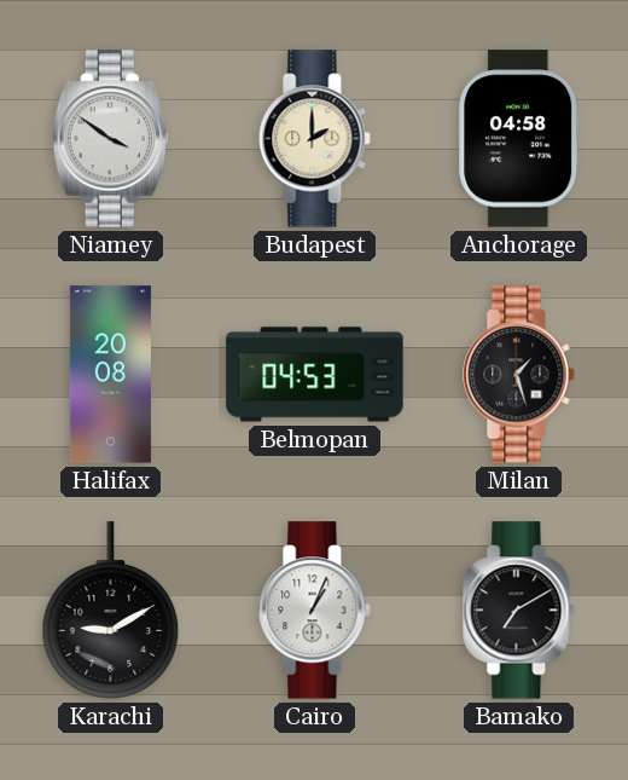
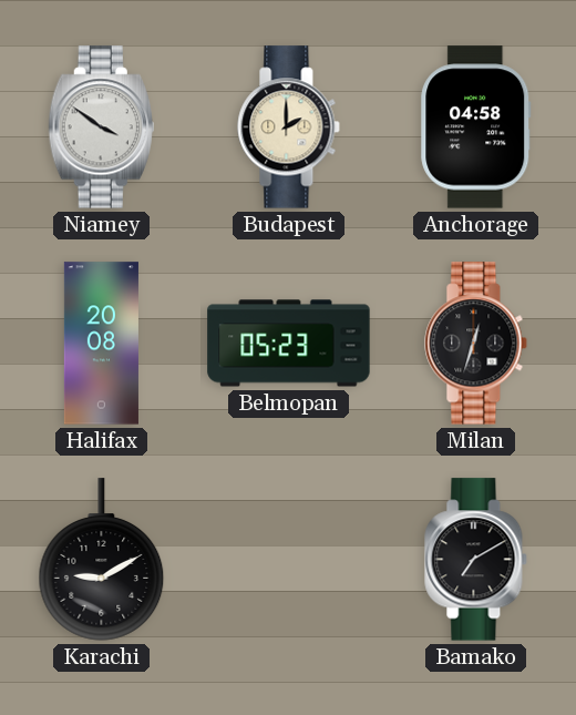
Belmopan: 04:53 -> 05:23
Milan: 1:27 -> 12:33
Cairo: 1:04 -> none
